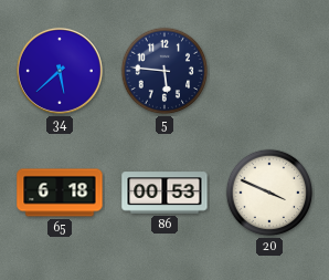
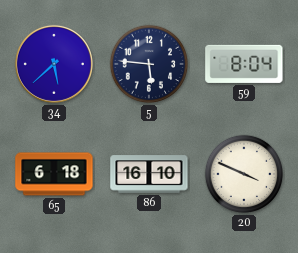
59: none -> 8:04
86: 00:53 -> 16:10
